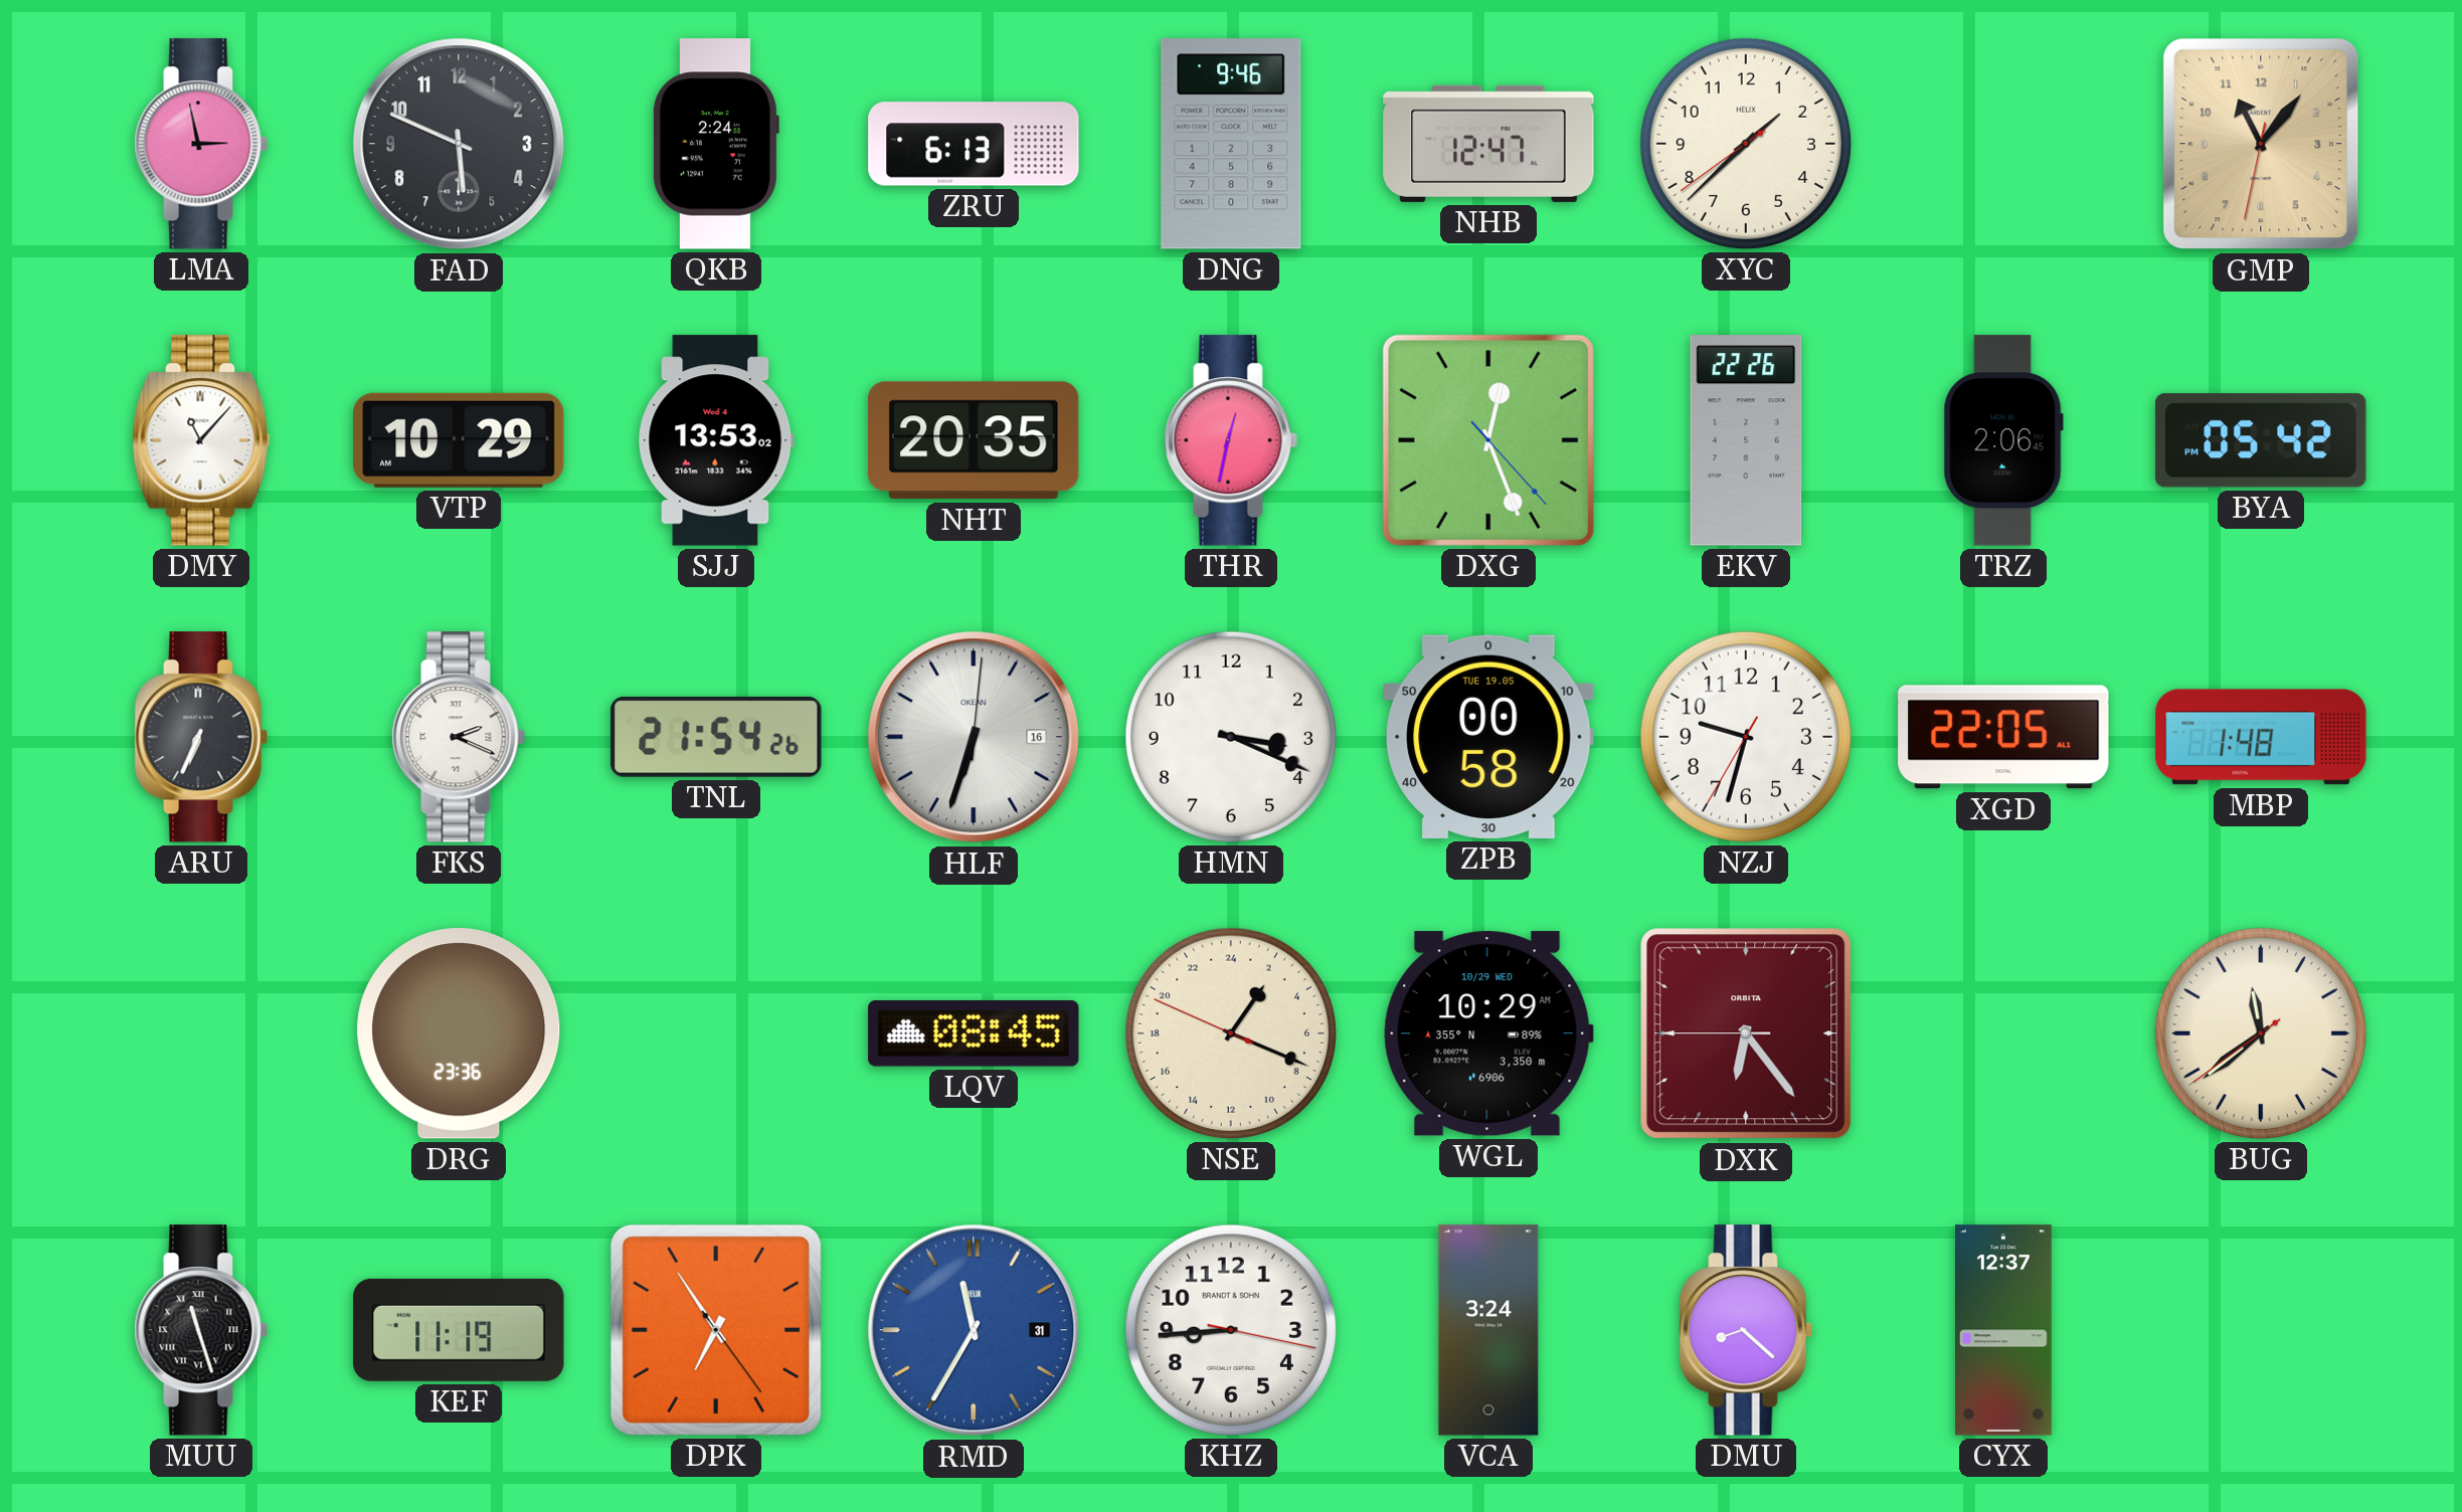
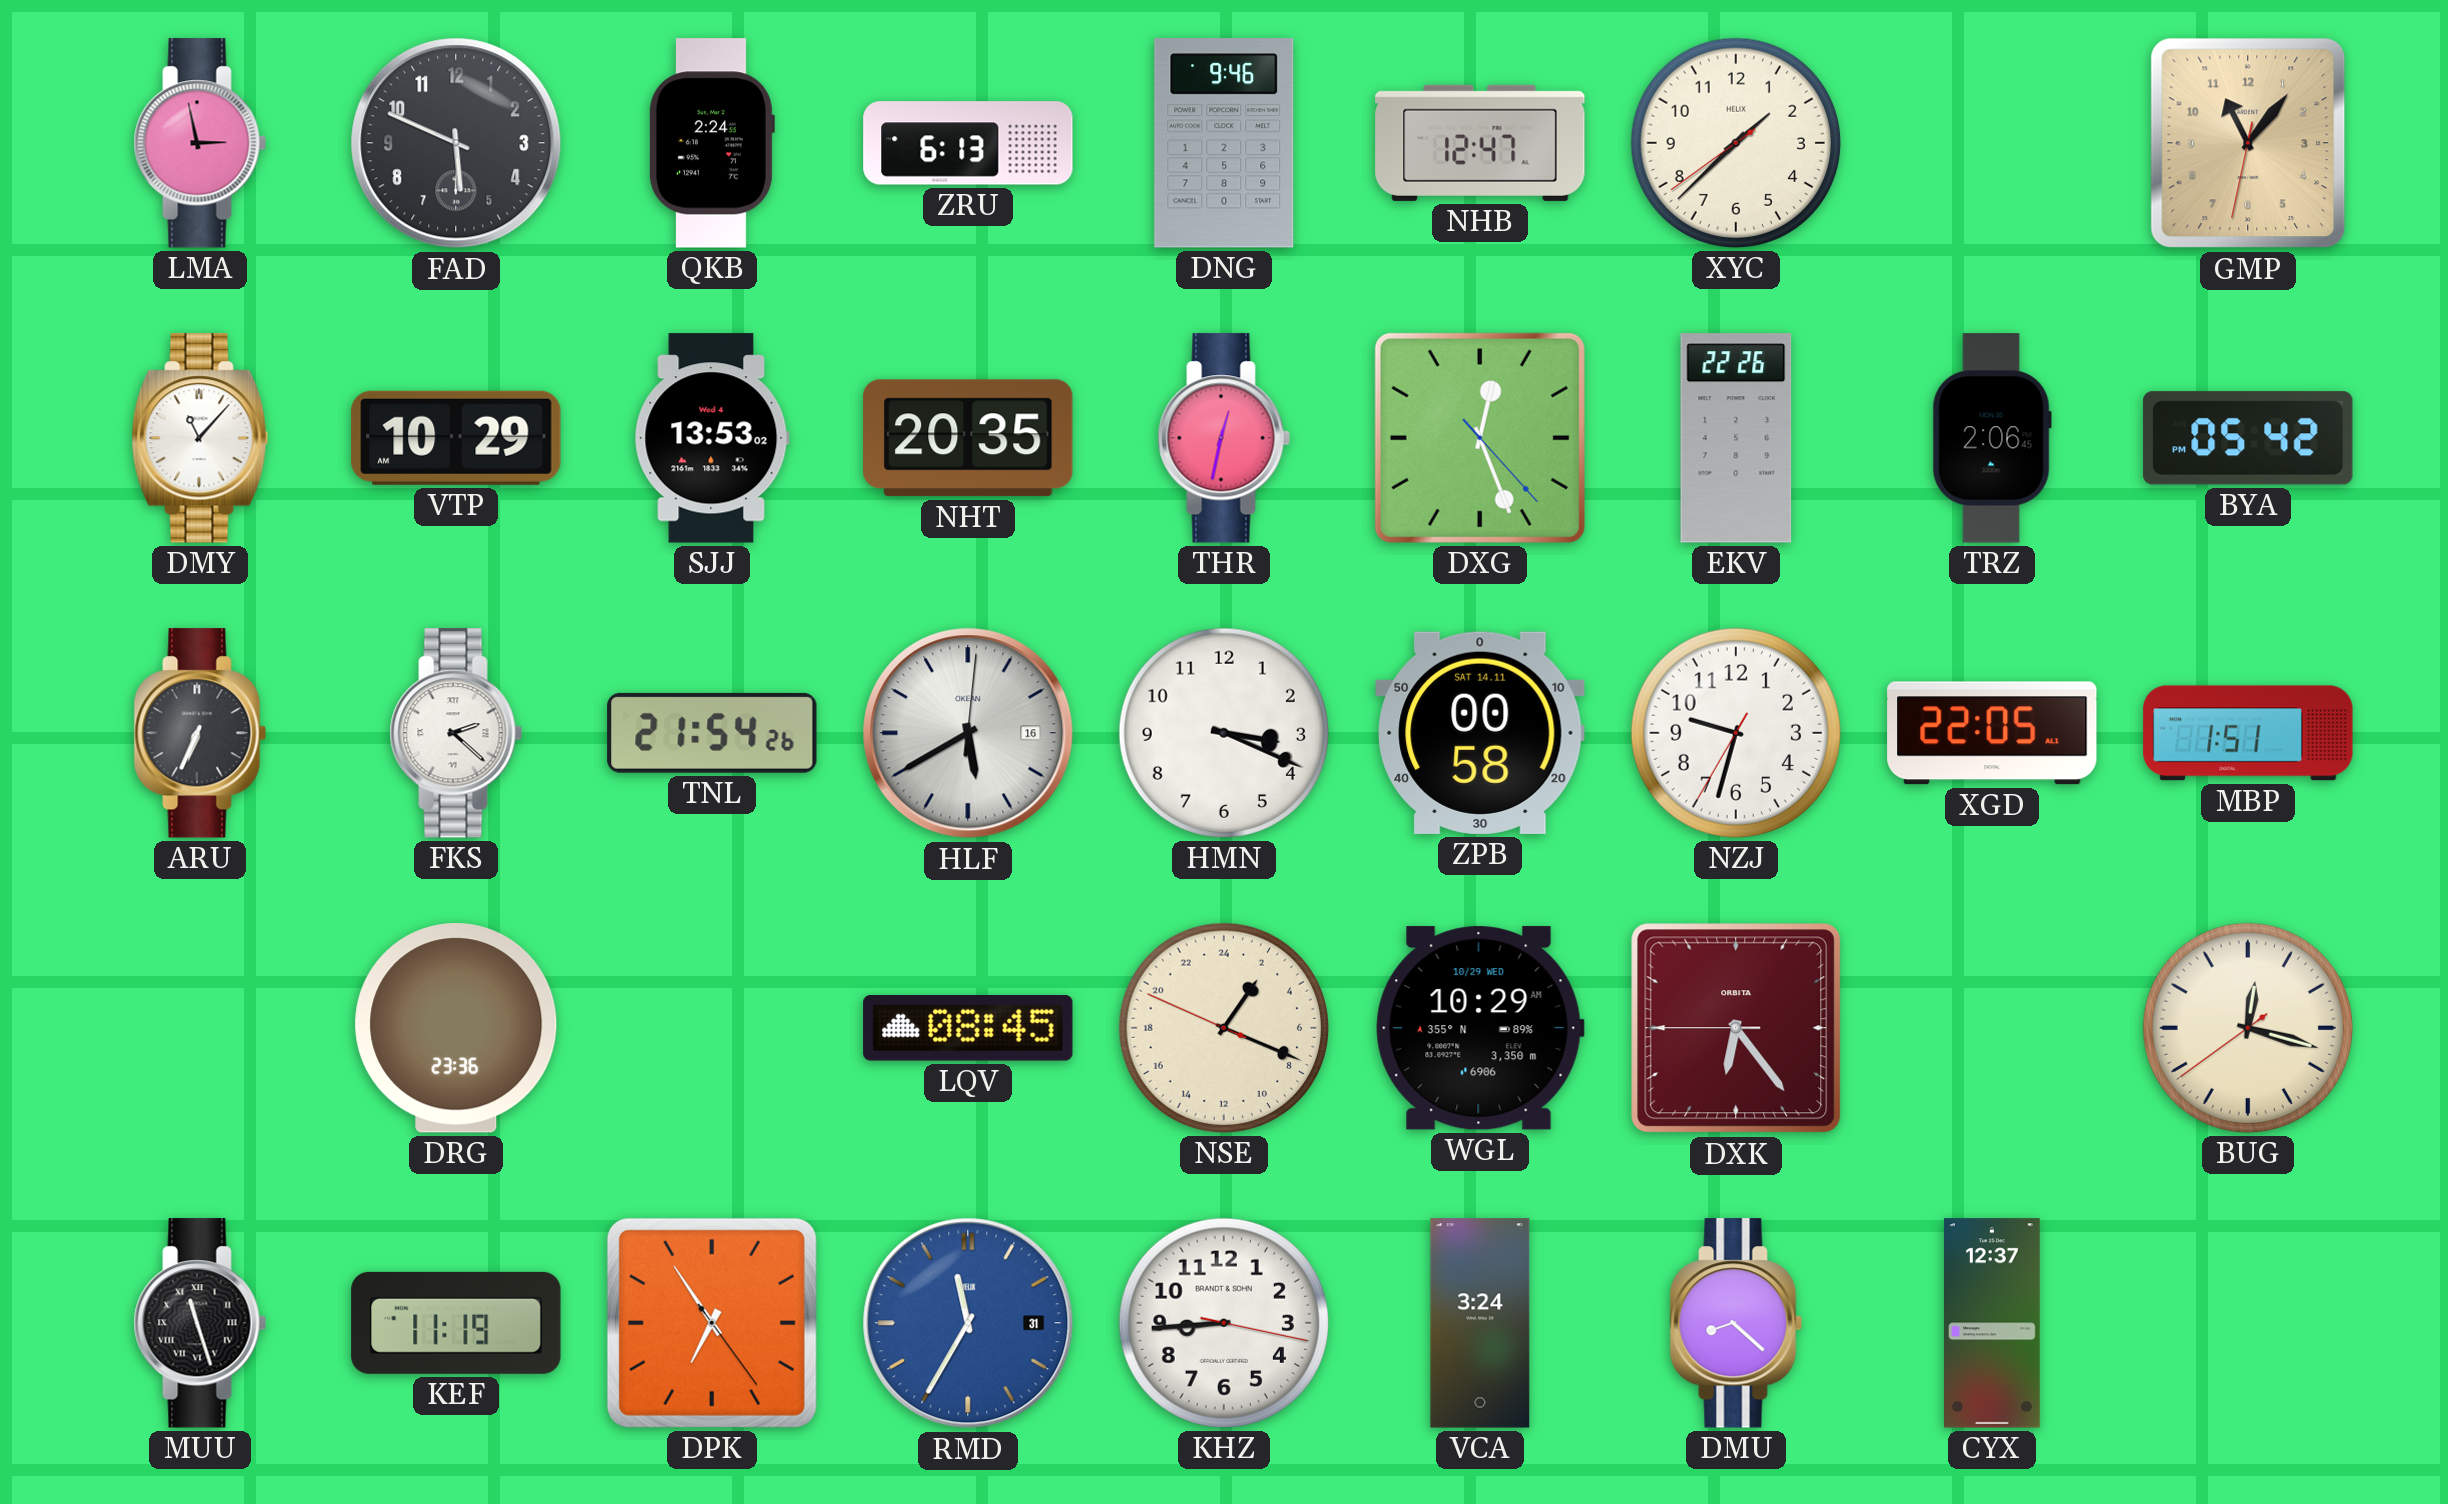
FKS: 2:19 -> 2:22
HLF: 6:33 -> 5:40
ZPB date: TUE 19.05 -> SAT 14.11
MBP: 1:48 -> 1:51
BUG: 11:38 -> 12:17
